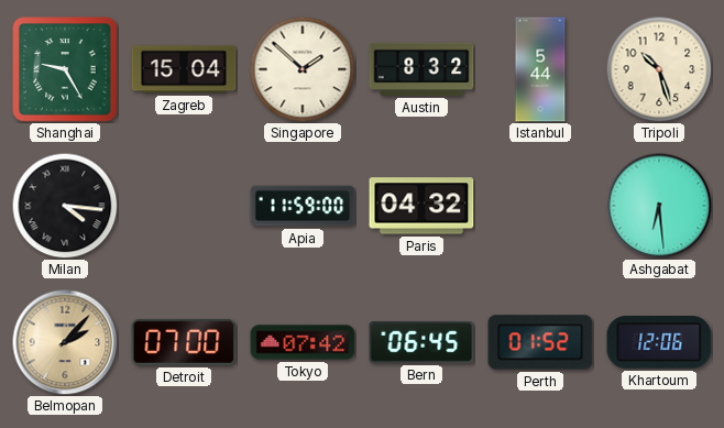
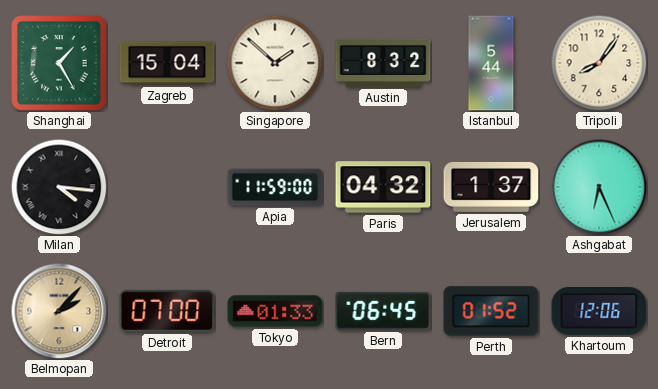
Shanghai: 9:25 -> 1:25
Tripoli: 10:27 -> 8:06
Jerusalem: none -> 1:37
Ashgabat: 6:29 -> 6:26
Tokyo: 07:42 -> 01:33
